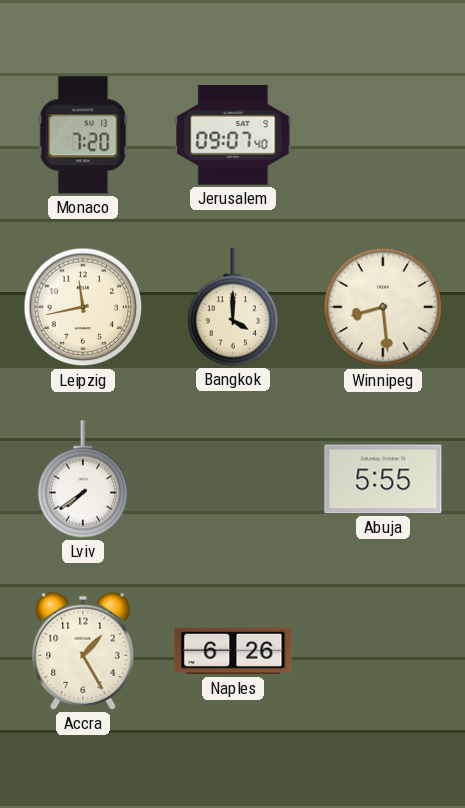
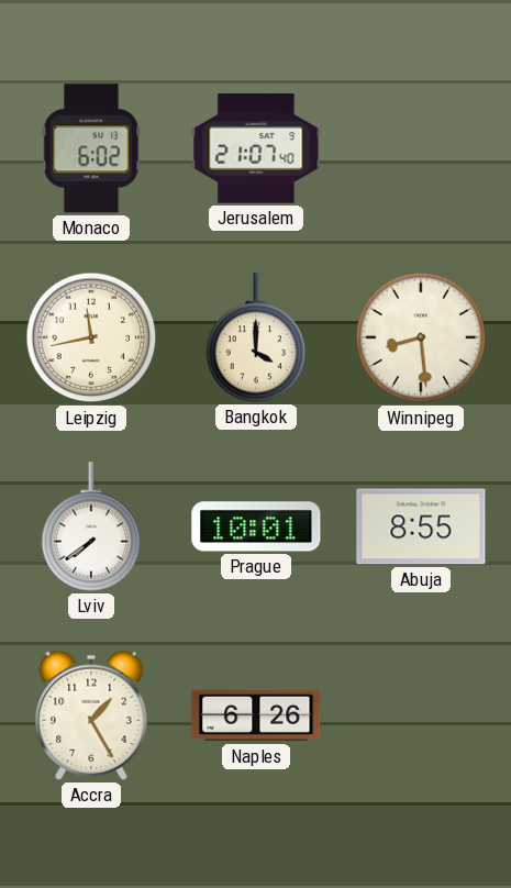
Monaco: 7:20 -> 6:02
Jerusalem: 09:07 -> 21:07
Prague: none -> 10:01
Abuja: 5:55 -> 8:55
